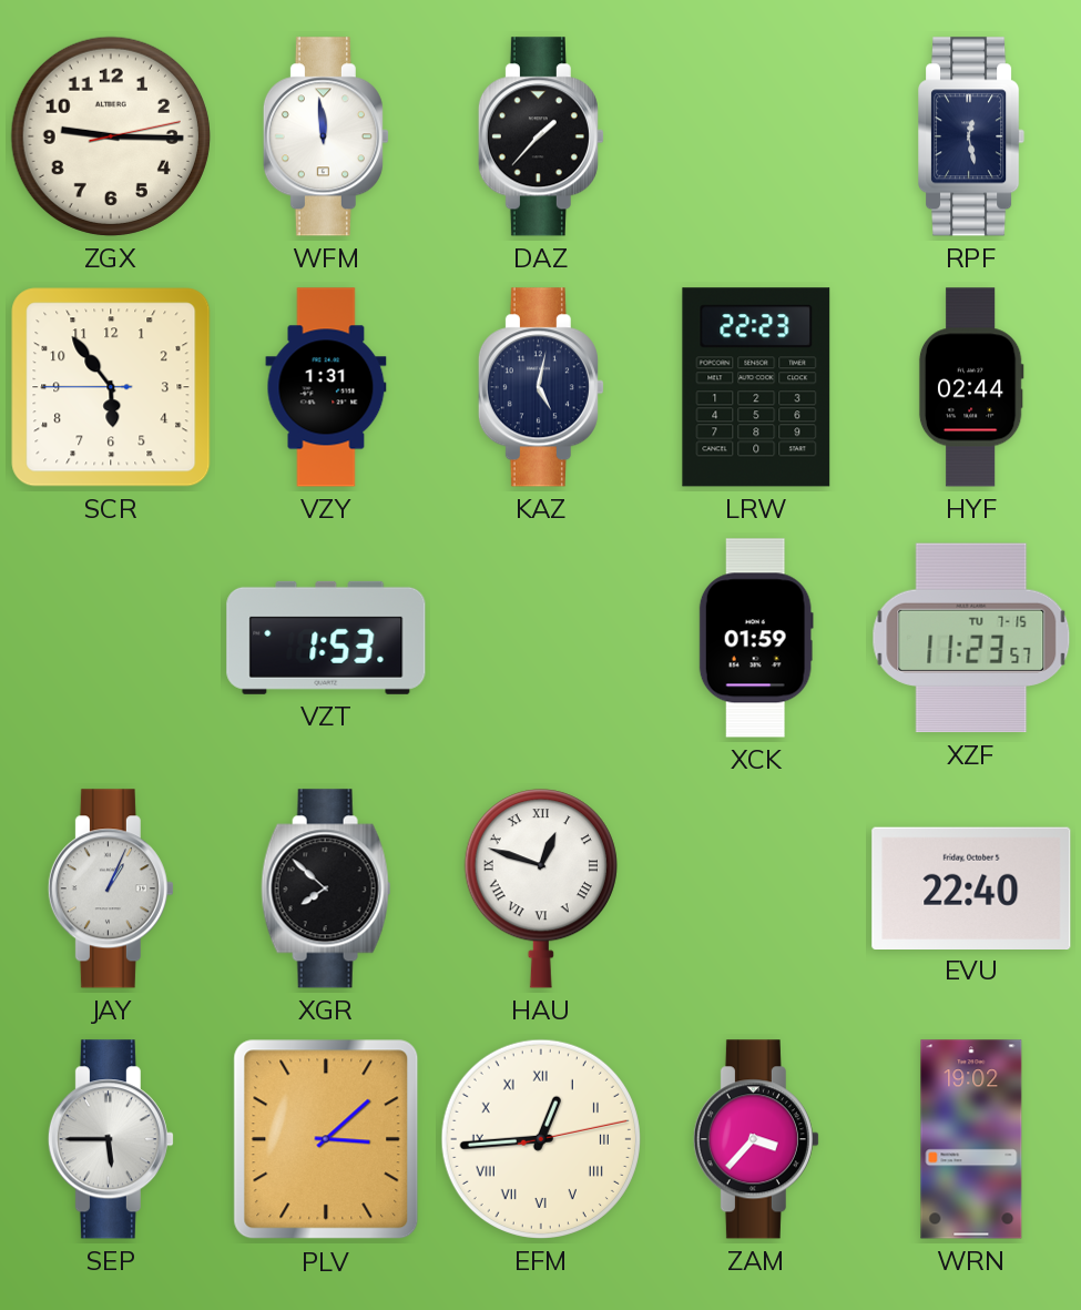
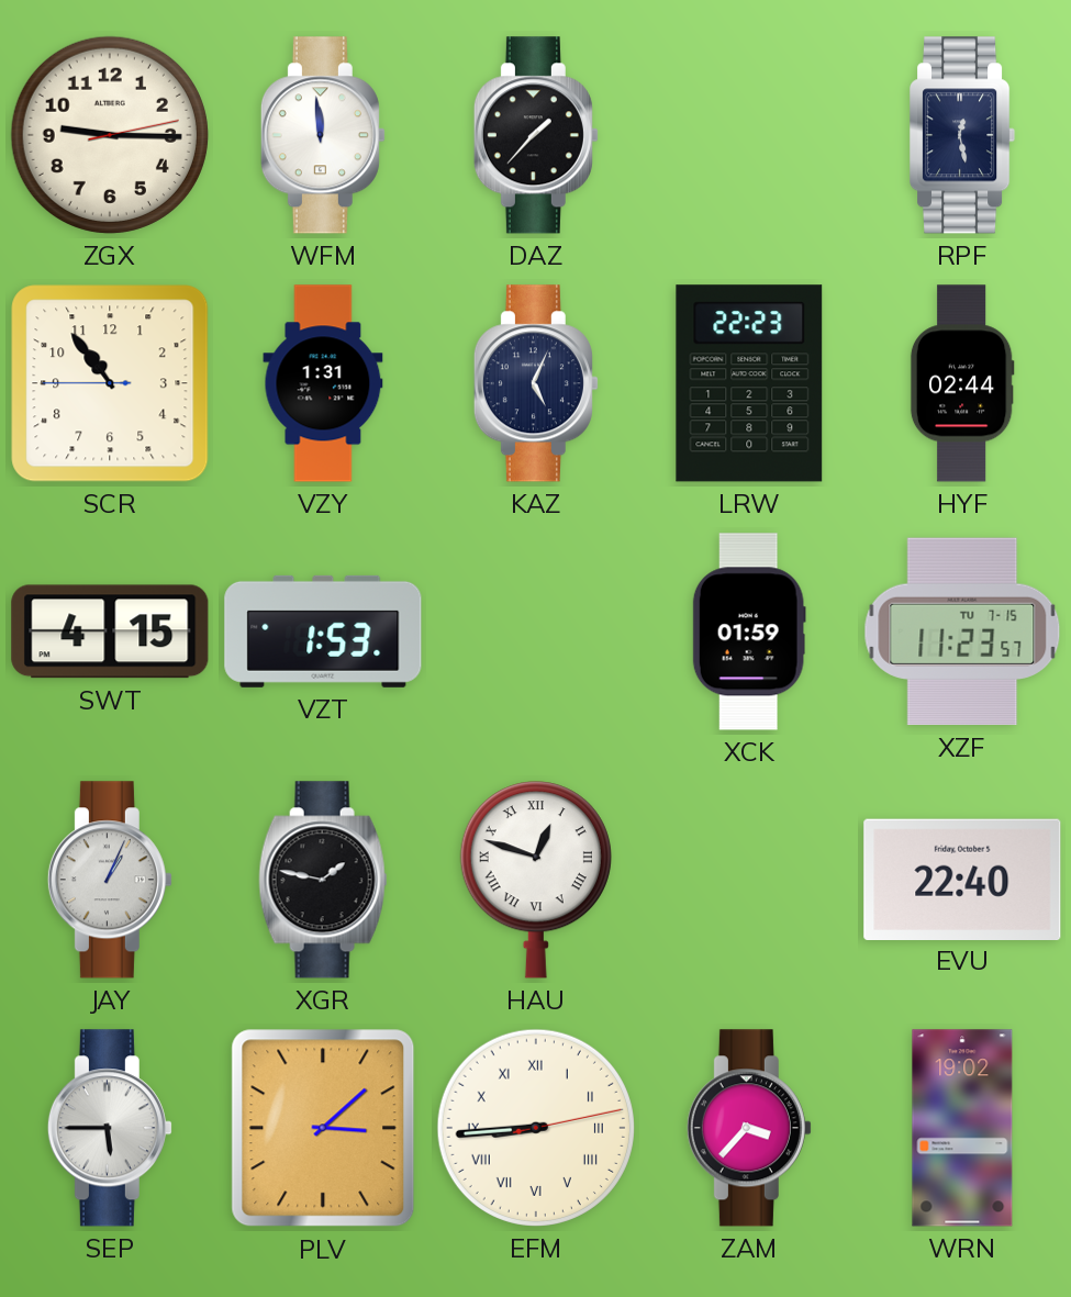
SCR: 5:53 -> 10:53
KAZ: 5:02 -> 5:04
SWT: none -> 4:15
XGR: 7:52 -> 1:47
EFM: 12:44 -> 8:44
